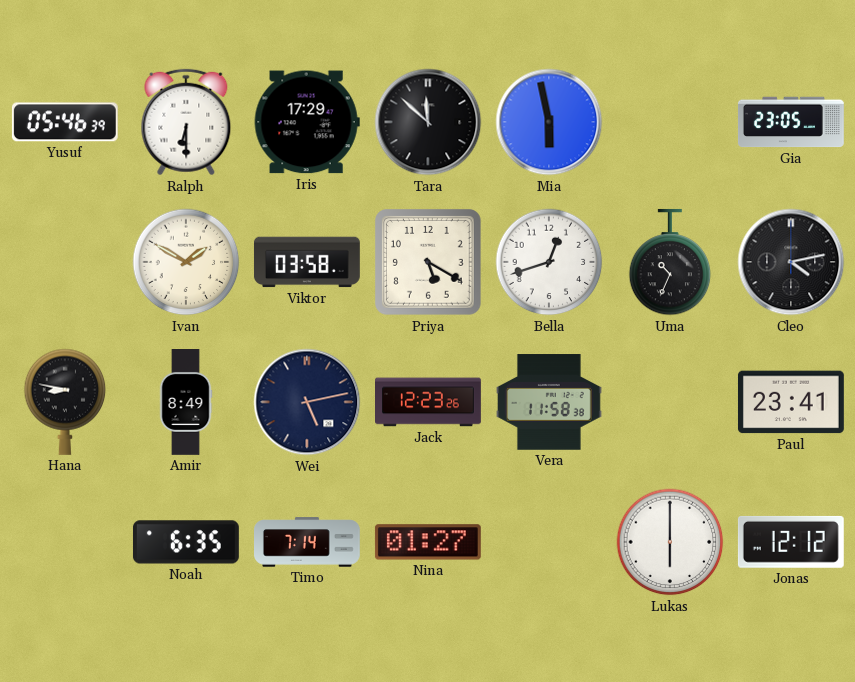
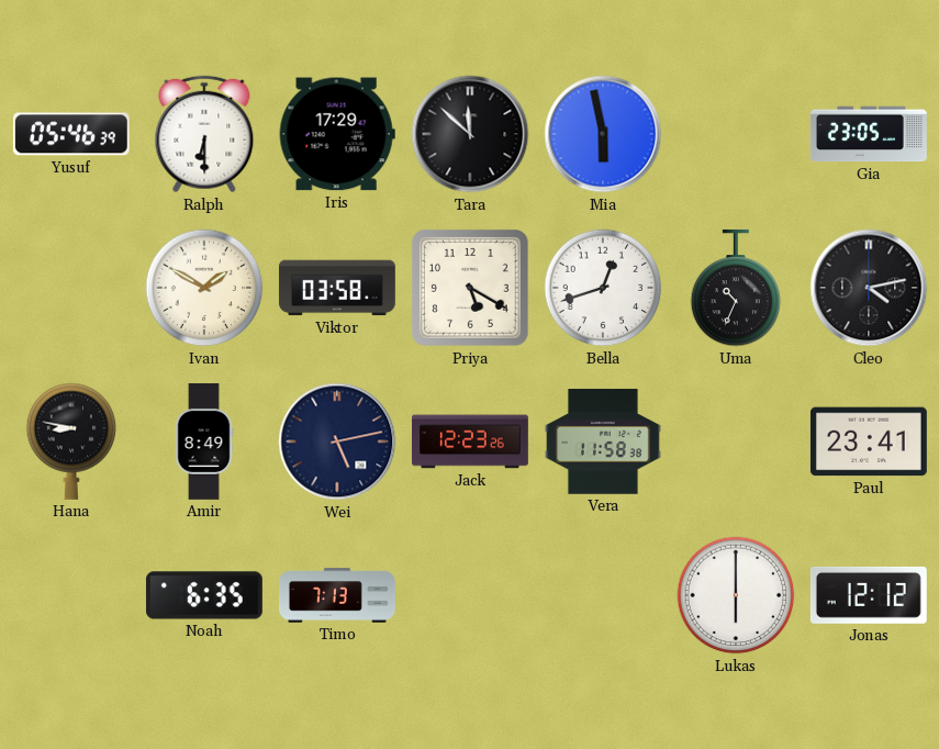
Timo: 7:14 -> 7:13
Nina: 01:27 -> none
